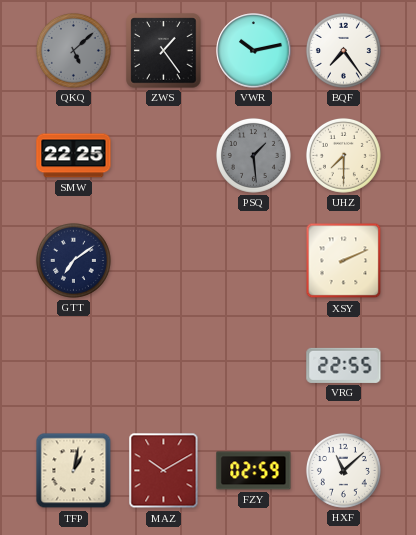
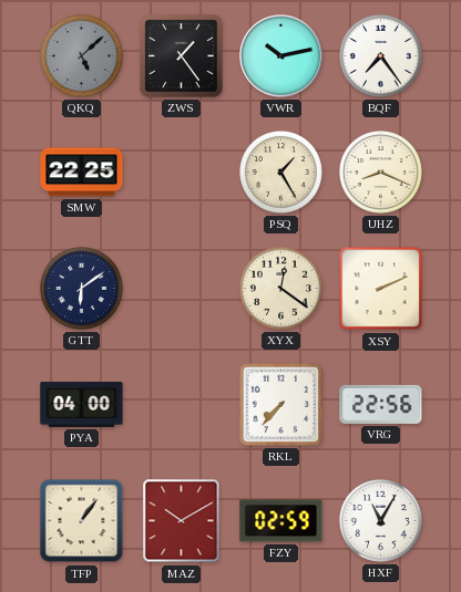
PSQ: 1:29 -> 1:25
PSQ dial: grey -> cream
UHZ: 7:30 -> 8:19
GTT: 7:09 -> 6:09
XYX: none -> 12:21
PYA: none -> 04:00
RKL: none -> 7:37
VRG: 22:55 -> 22:56
TFP: 1:02 -> 1:06
HXF: 11:08 -> 11:05
